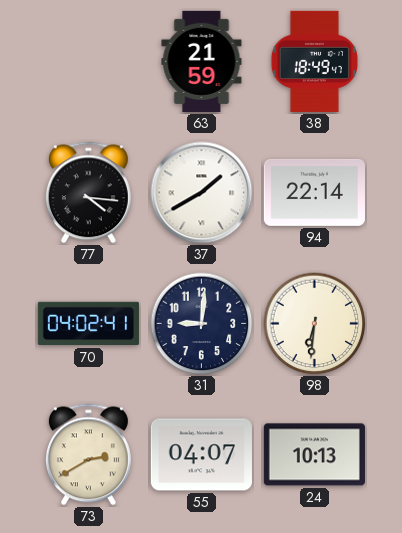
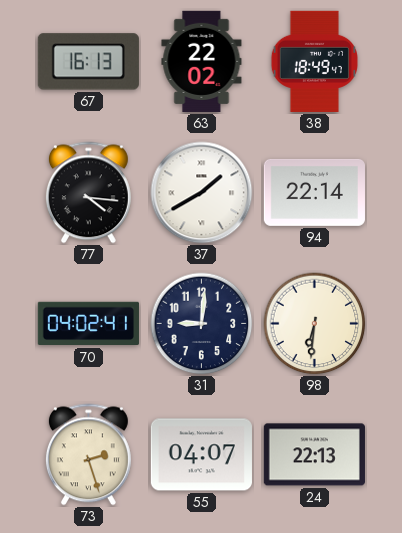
67: none -> 16:13
63: 21:59 -> 22:02
73: 2:40 -> 2:27
24: 10:13 -> 22:13
